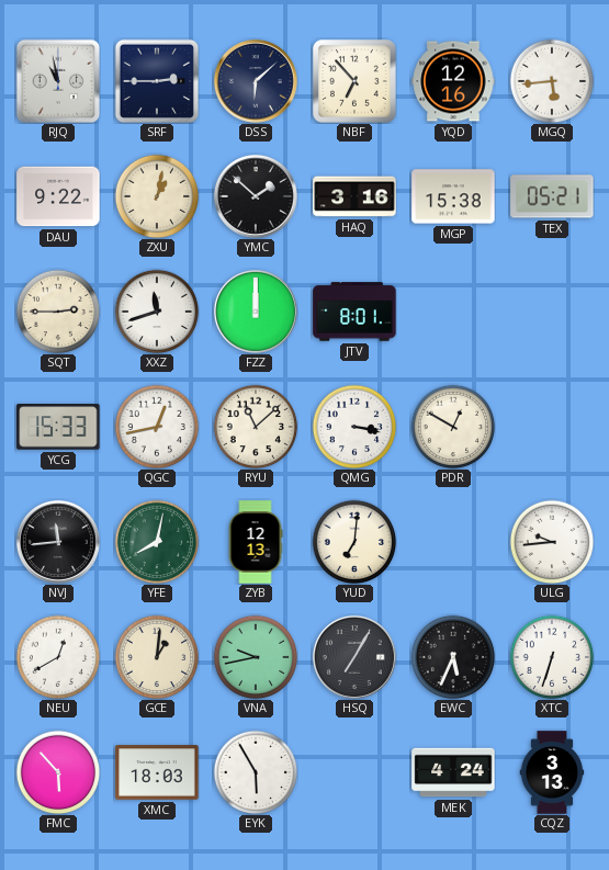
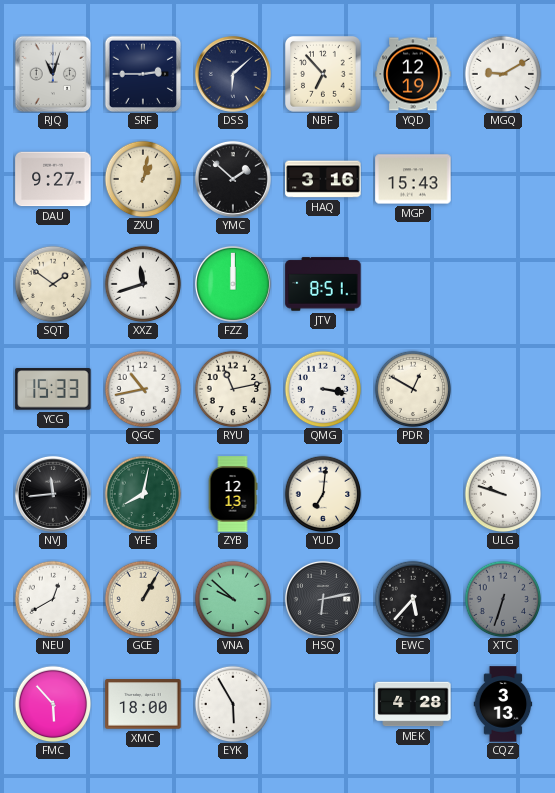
RJQ: 10:58 -> 11:03
YQD: 12:16 -> 12:19
MGQ: 5:44 -> 9:10
DAU: 9:22 -> 9:27
MGP: 15:38 -> 15:43
TEX: 05:21 -> none
SQT: 2:45 -> 1:51
JTV: 8:01 -> 8:51
QGC: 12:43 -> 10:43
RYU: 11:08 -> 11:13
ULG: 9:44 -> 9:48
GCE: 1:01 -> 1:05
VNA: 9:43 -> 9:52
HSQ: 7:05 -> 6:13
EWC: 5:34 -> 5:37
XTC dial: white -> grey
XMC: 18:03 -> 18:00
MEK: 4:24 -> 4:28
